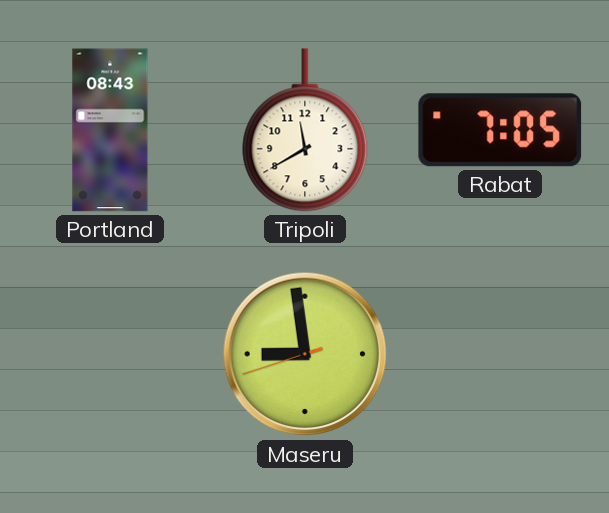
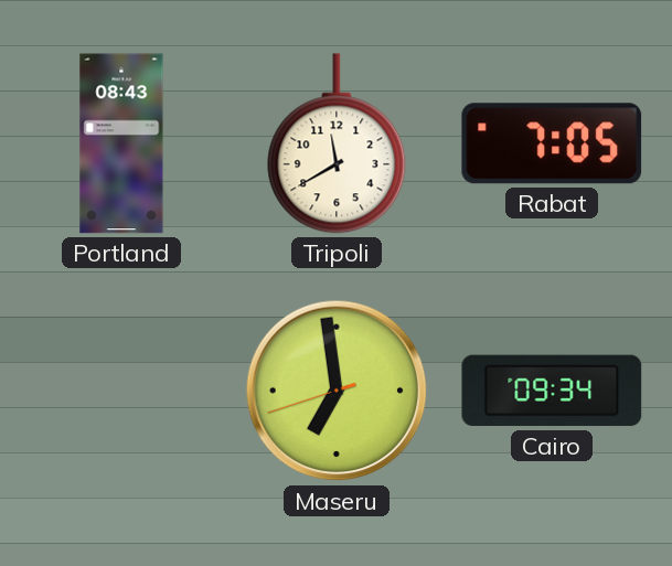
Maseru: 8:58 -> 6:58
Cairo: none -> 09:34
